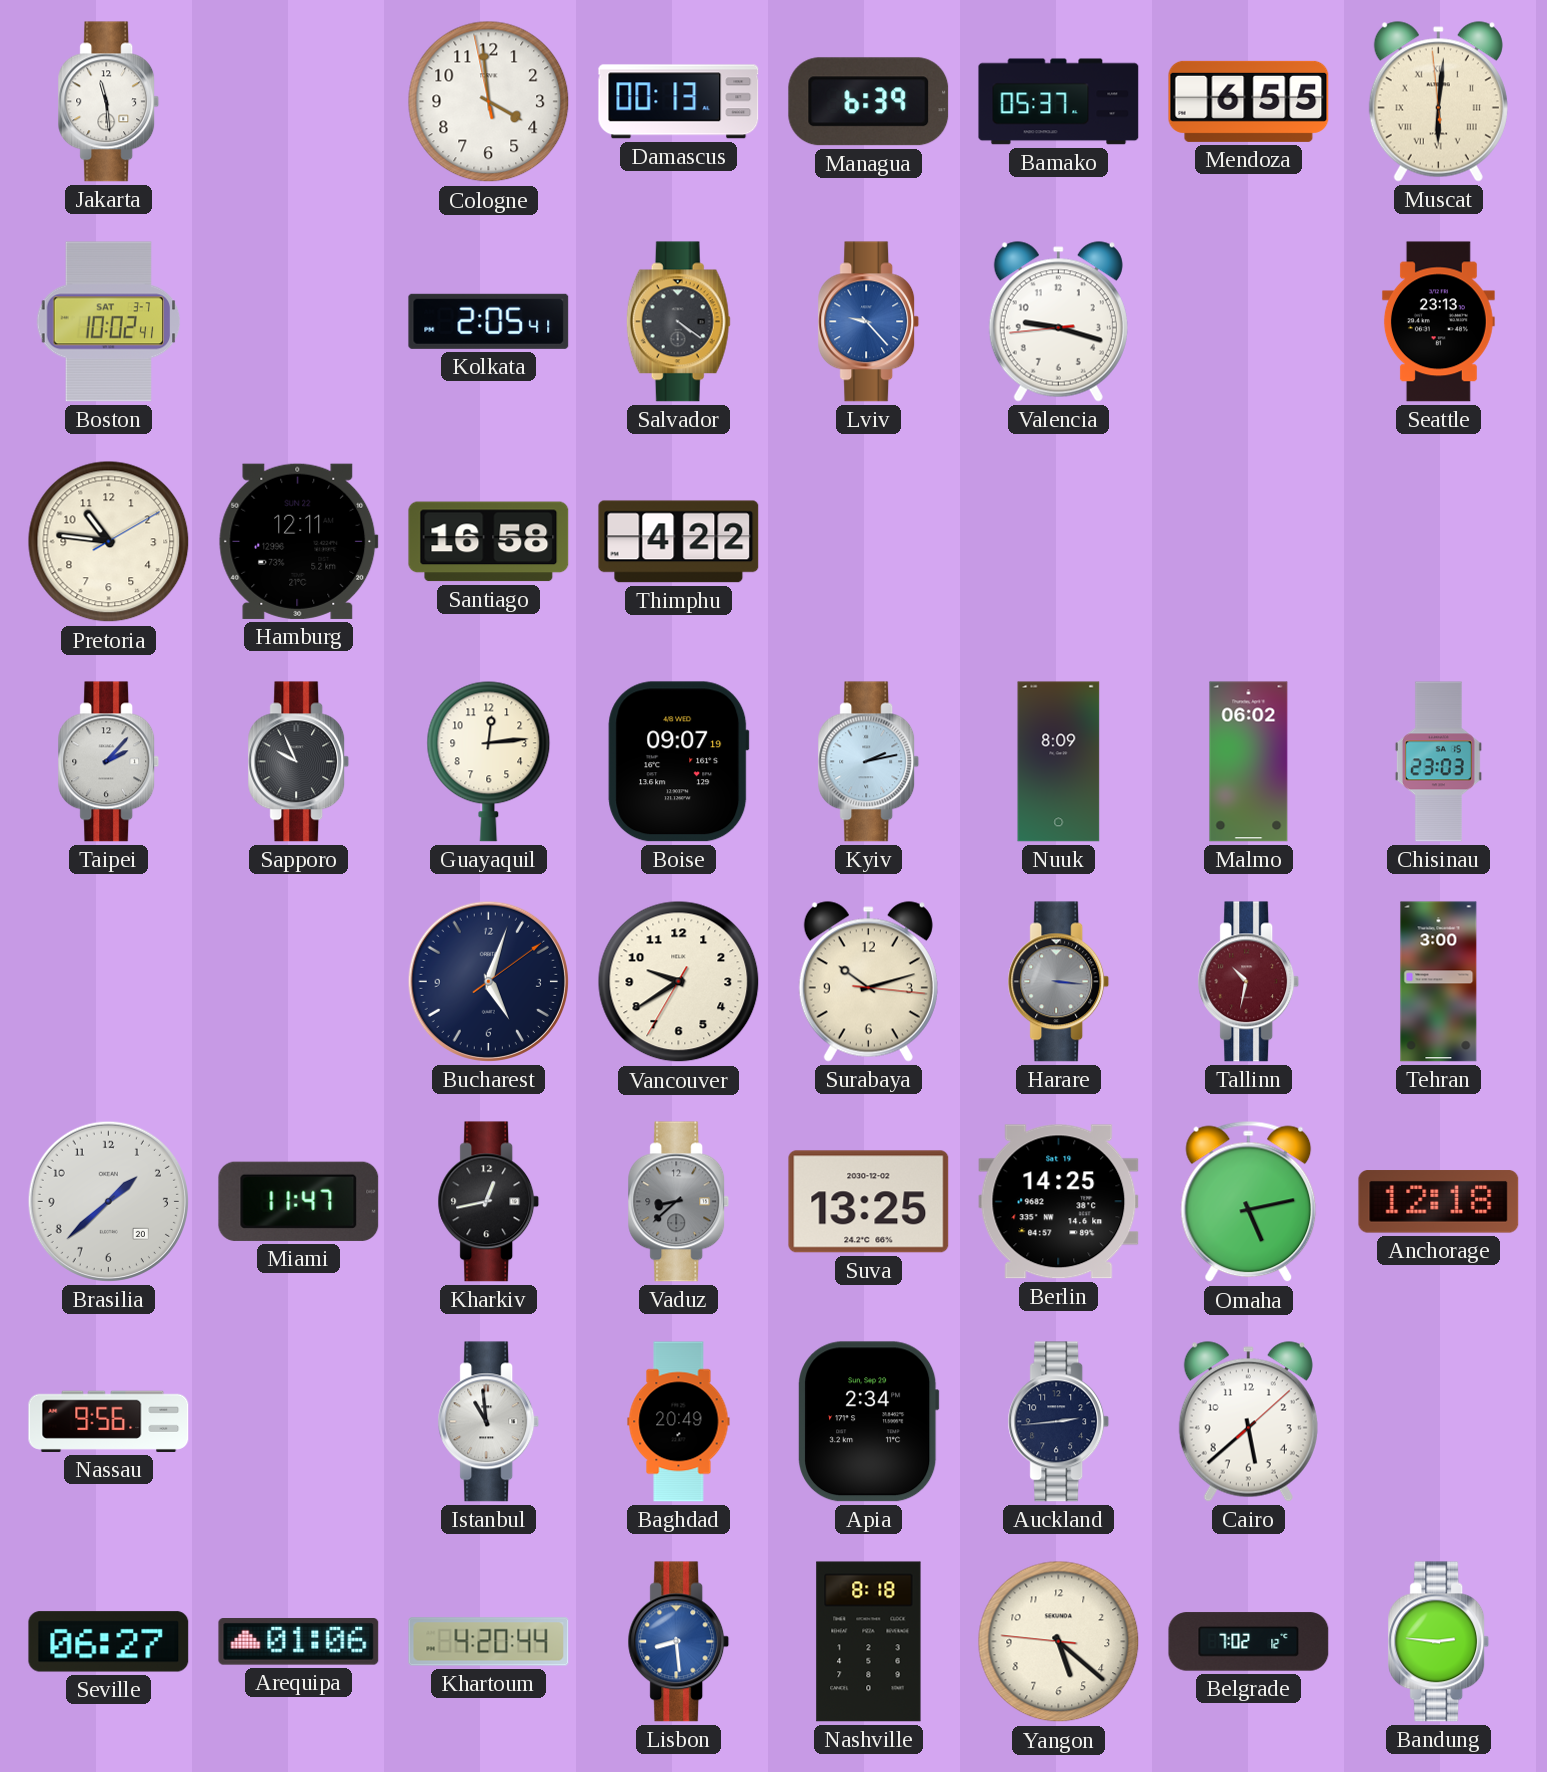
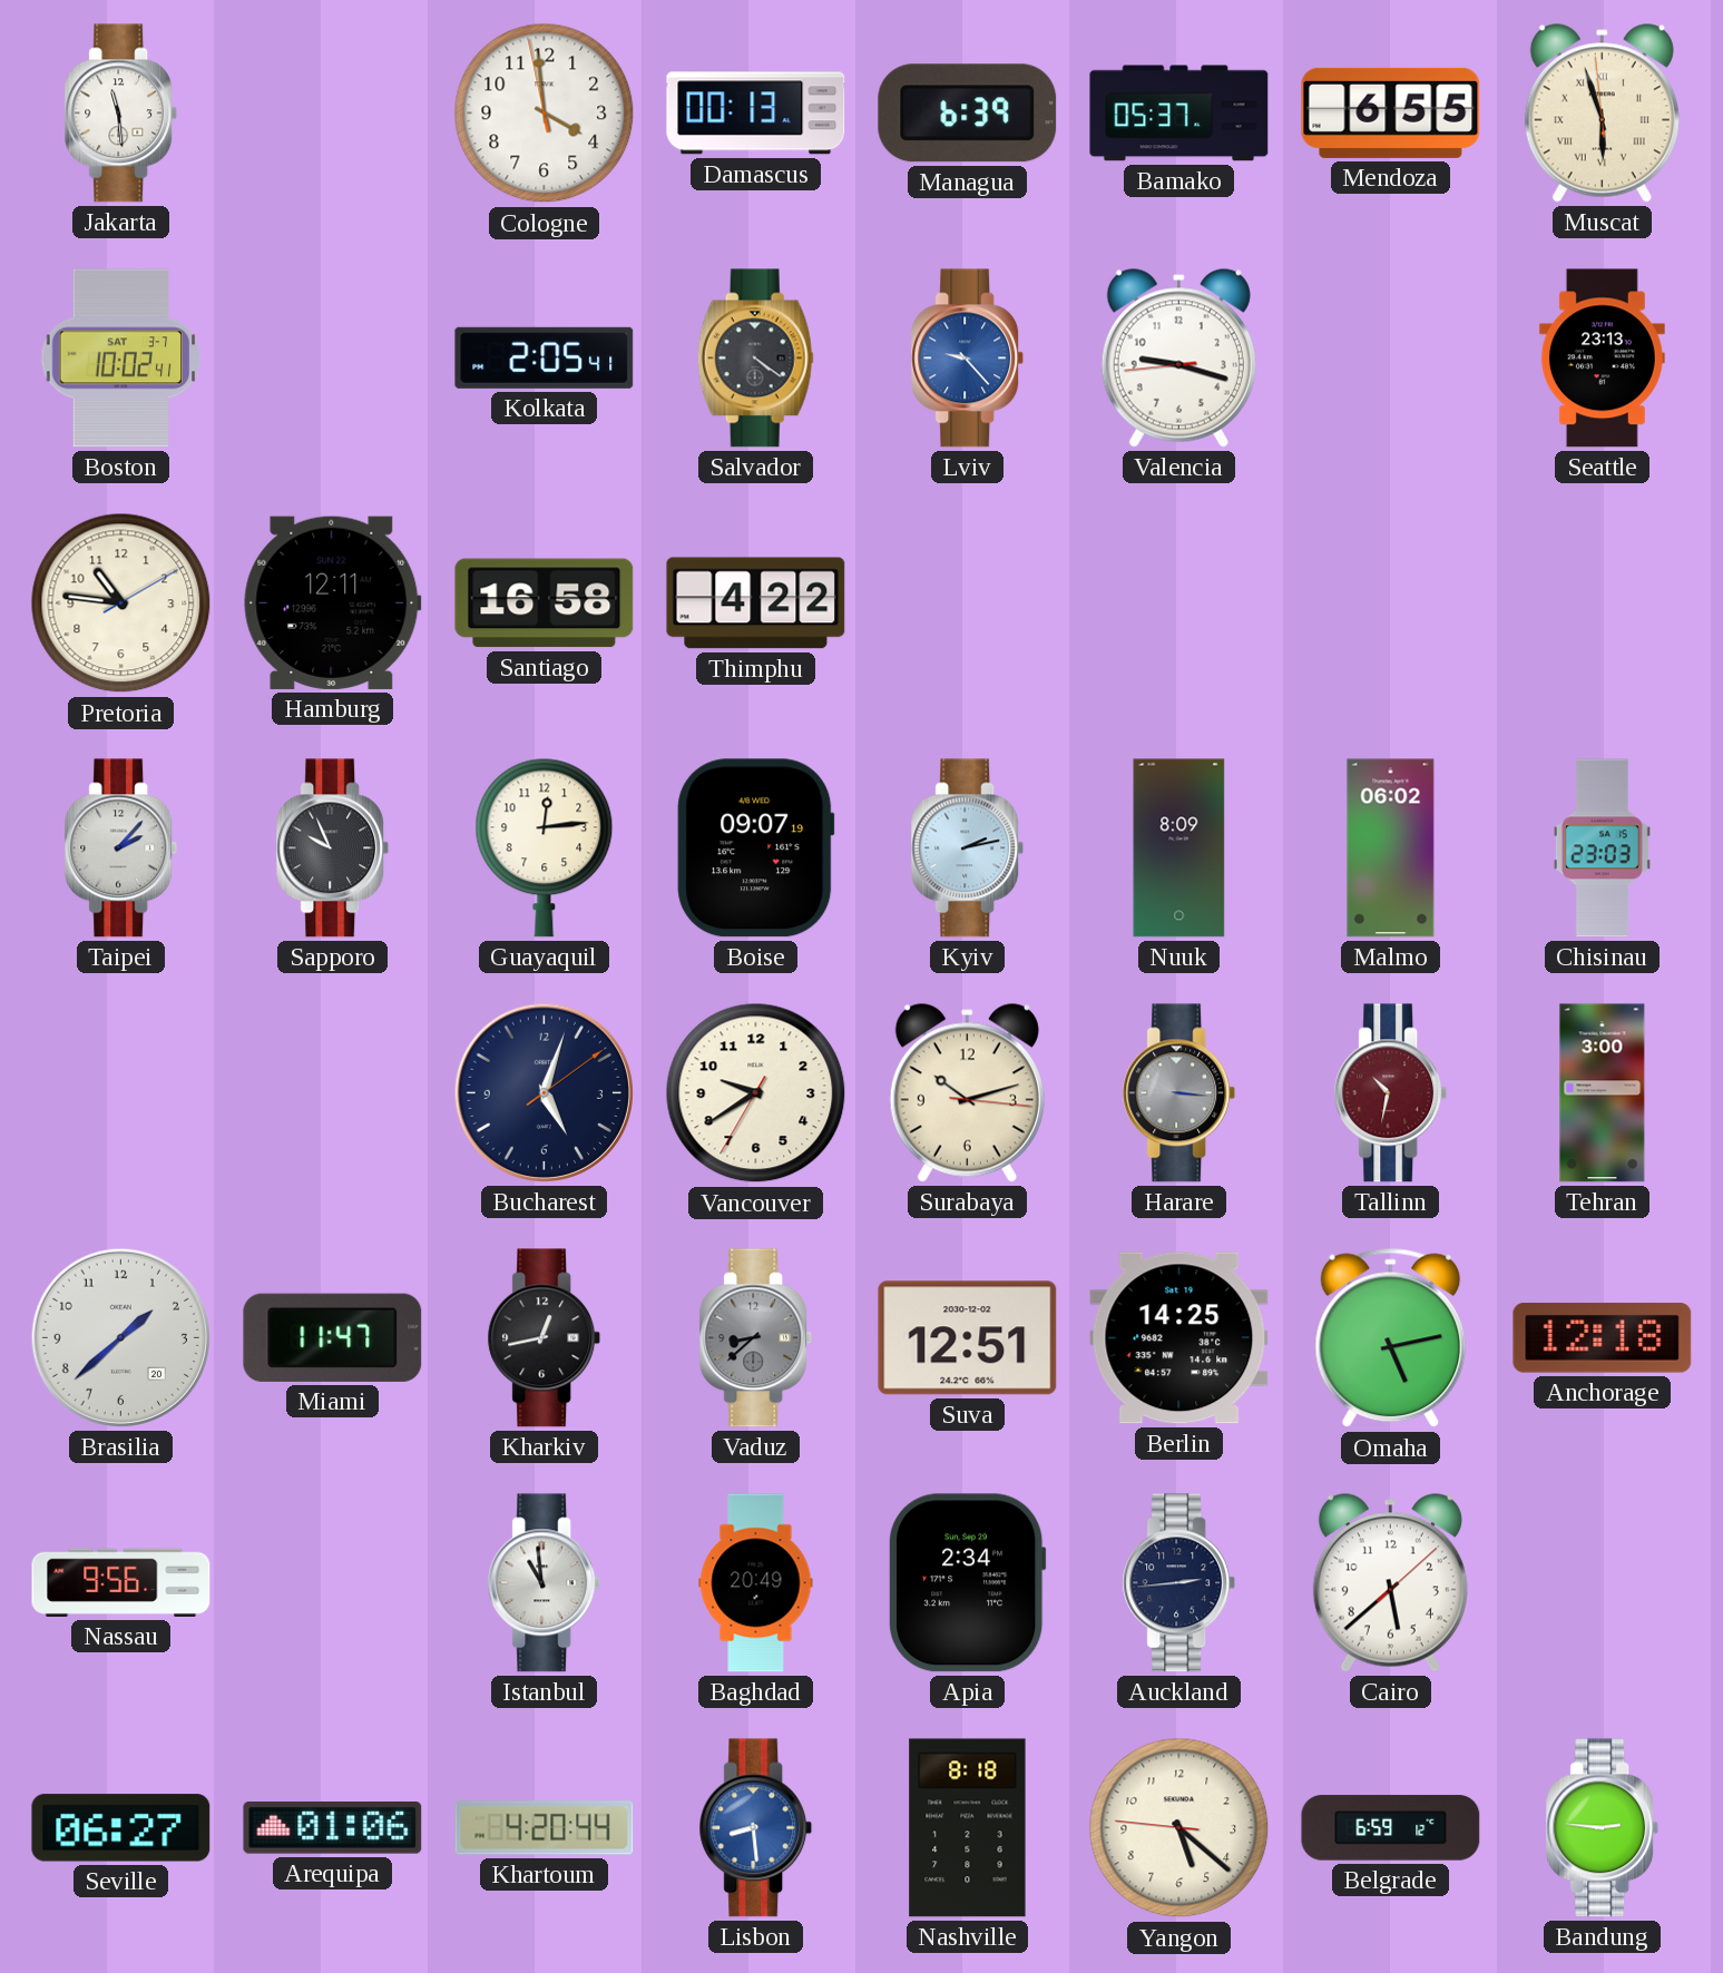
Muscat: 6:00 -> 5:56
Suva: 13:25 -> 12:51
Belgrade: 7:02 -> 6:59
